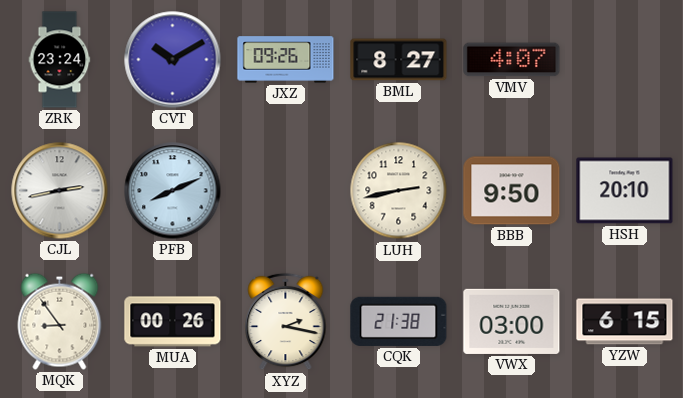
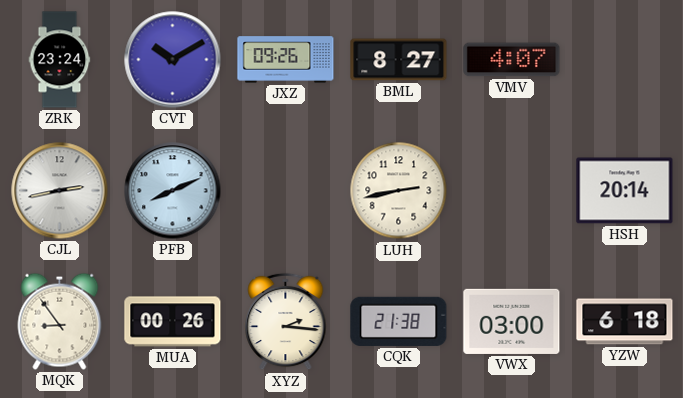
BBB: 9:50 -> none
HSH: 20:10 -> 20:14
XYZ: 2:17 -> 2:16
YZW: 6:15 -> 6:18
